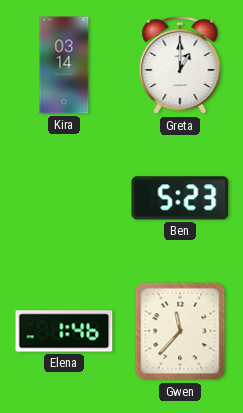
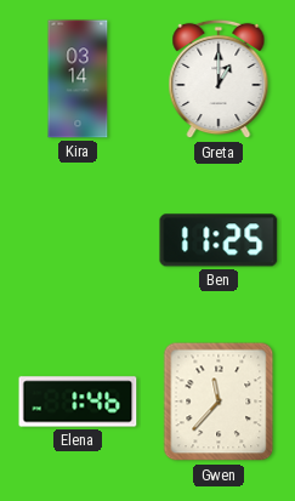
Ben: 5:23 -> 11:25
